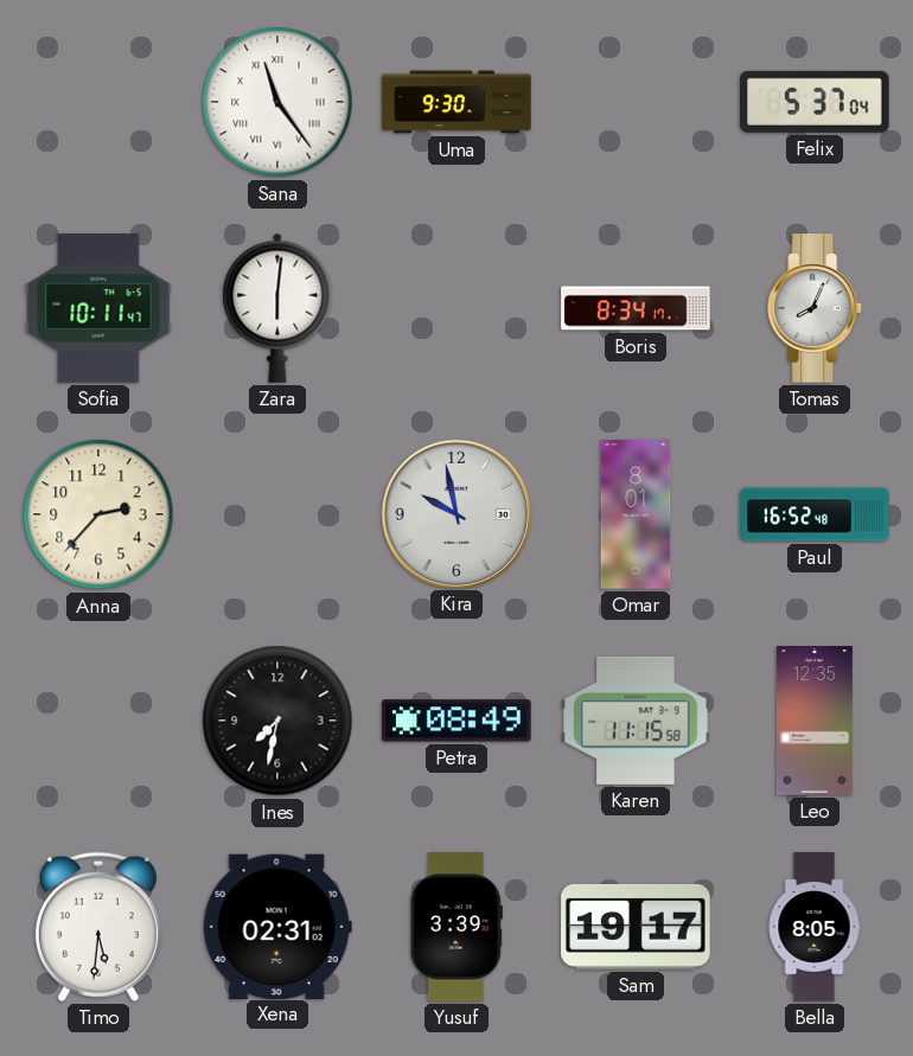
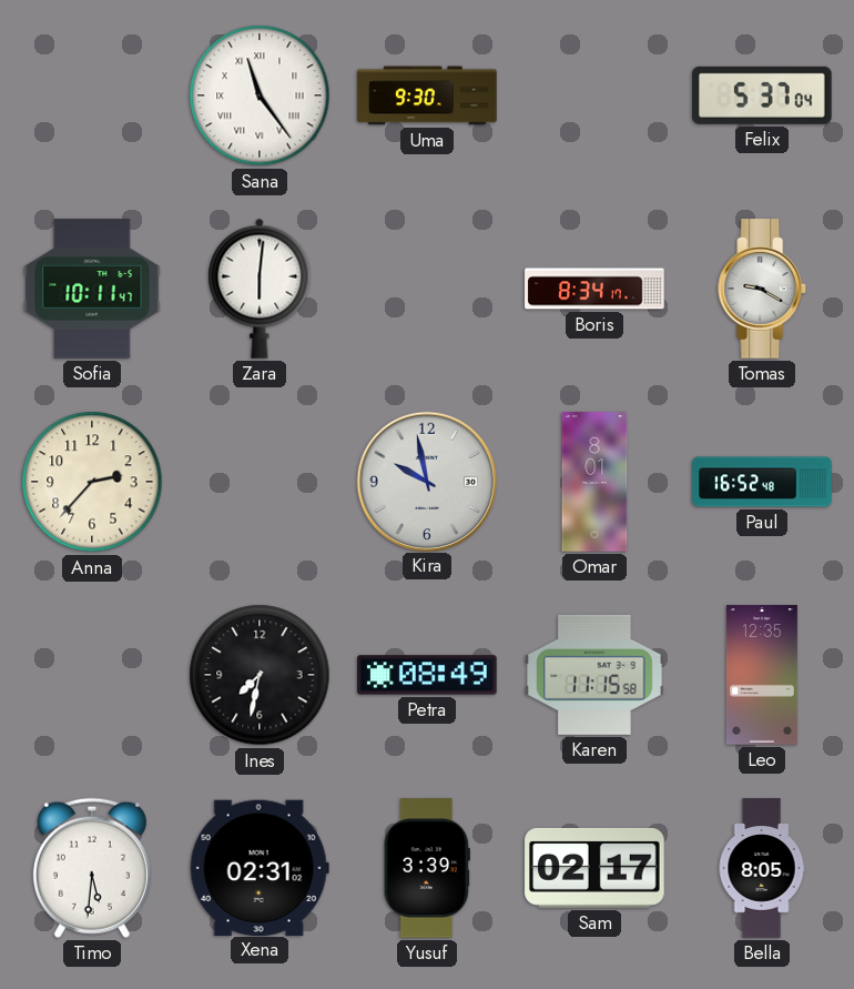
Tomas: 8:04 -> 9:20
Sam: 19:17 -> 02:17
